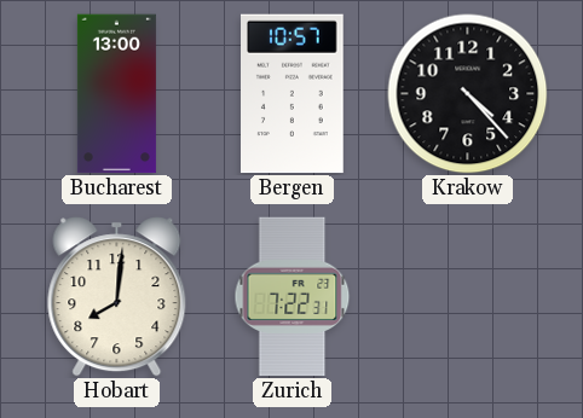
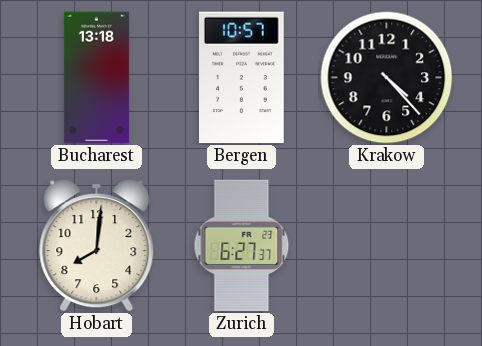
Bucharest: 13:00 -> 13:18
Zurich: 7:22 -> 6:27
